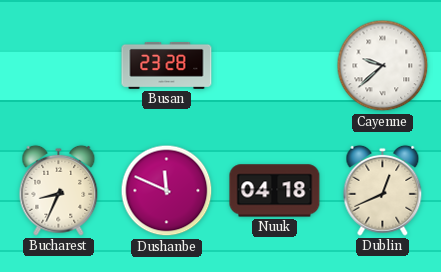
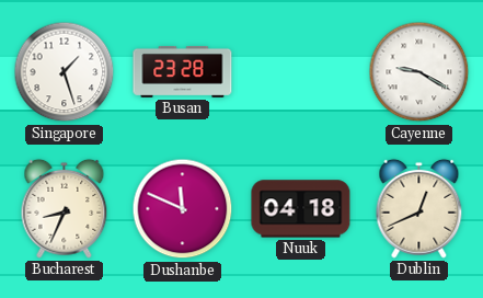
Singapore: none -> 1:27
Cayenne: 9:38 -> 9:20
